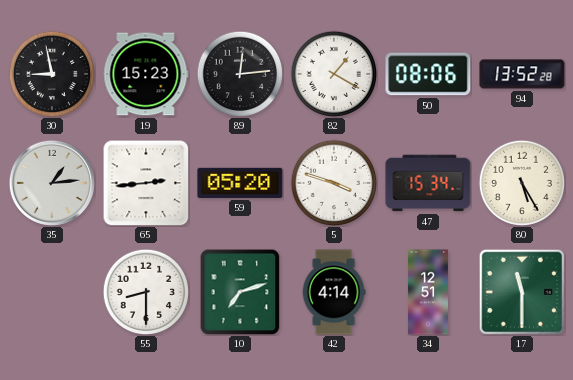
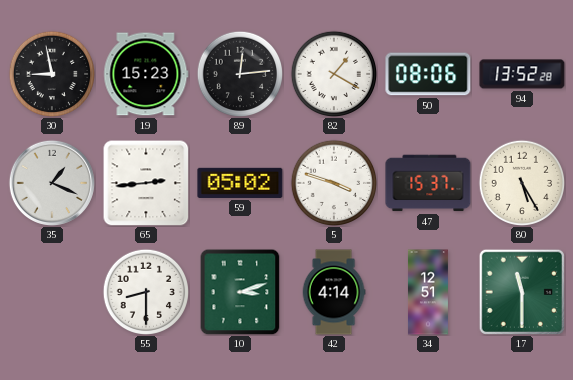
35: 1:14 -> 1:19
59: 05:20 -> 05:02
47: 15:34 -> 15:37
10: 7:12 -> 3:12
